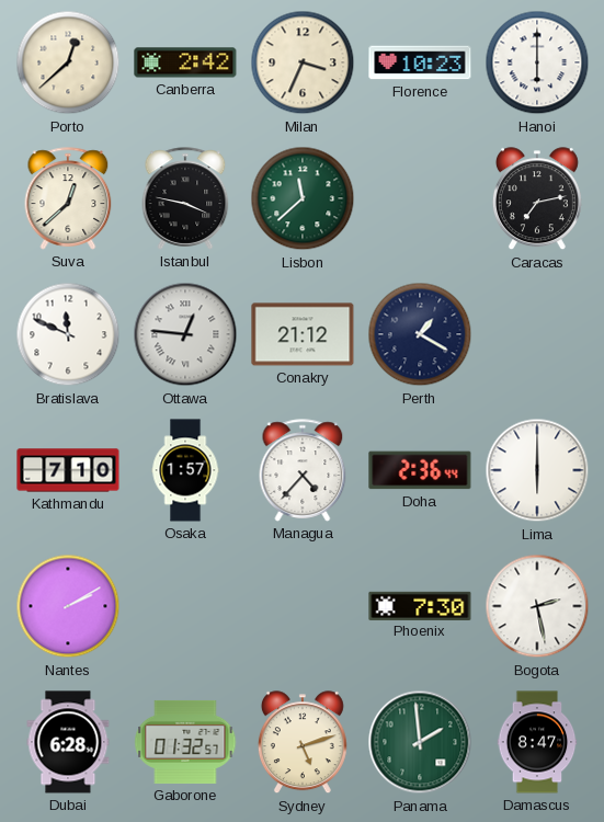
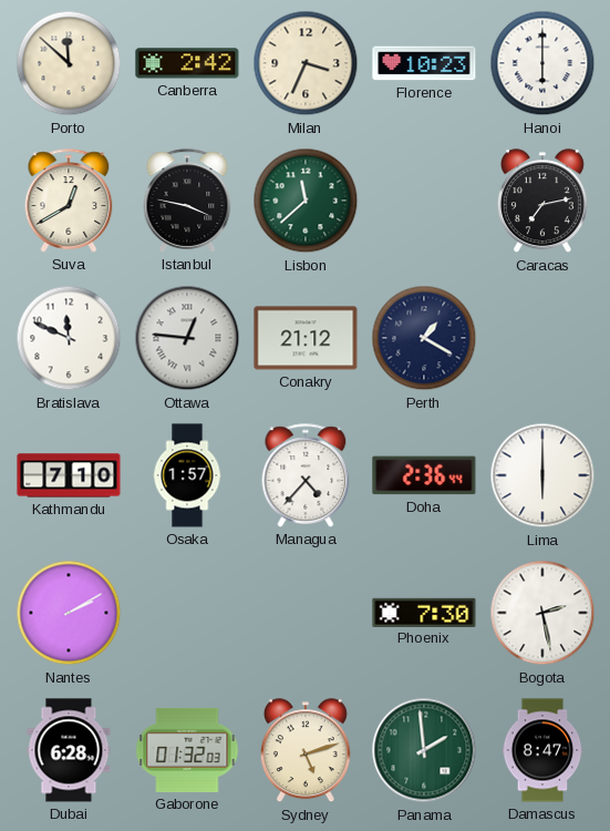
Porto: 12:38 -> 11:52
Suva: 12:38 -> 12:40
Gaborone: 01:32:57 -> 01:32:03
